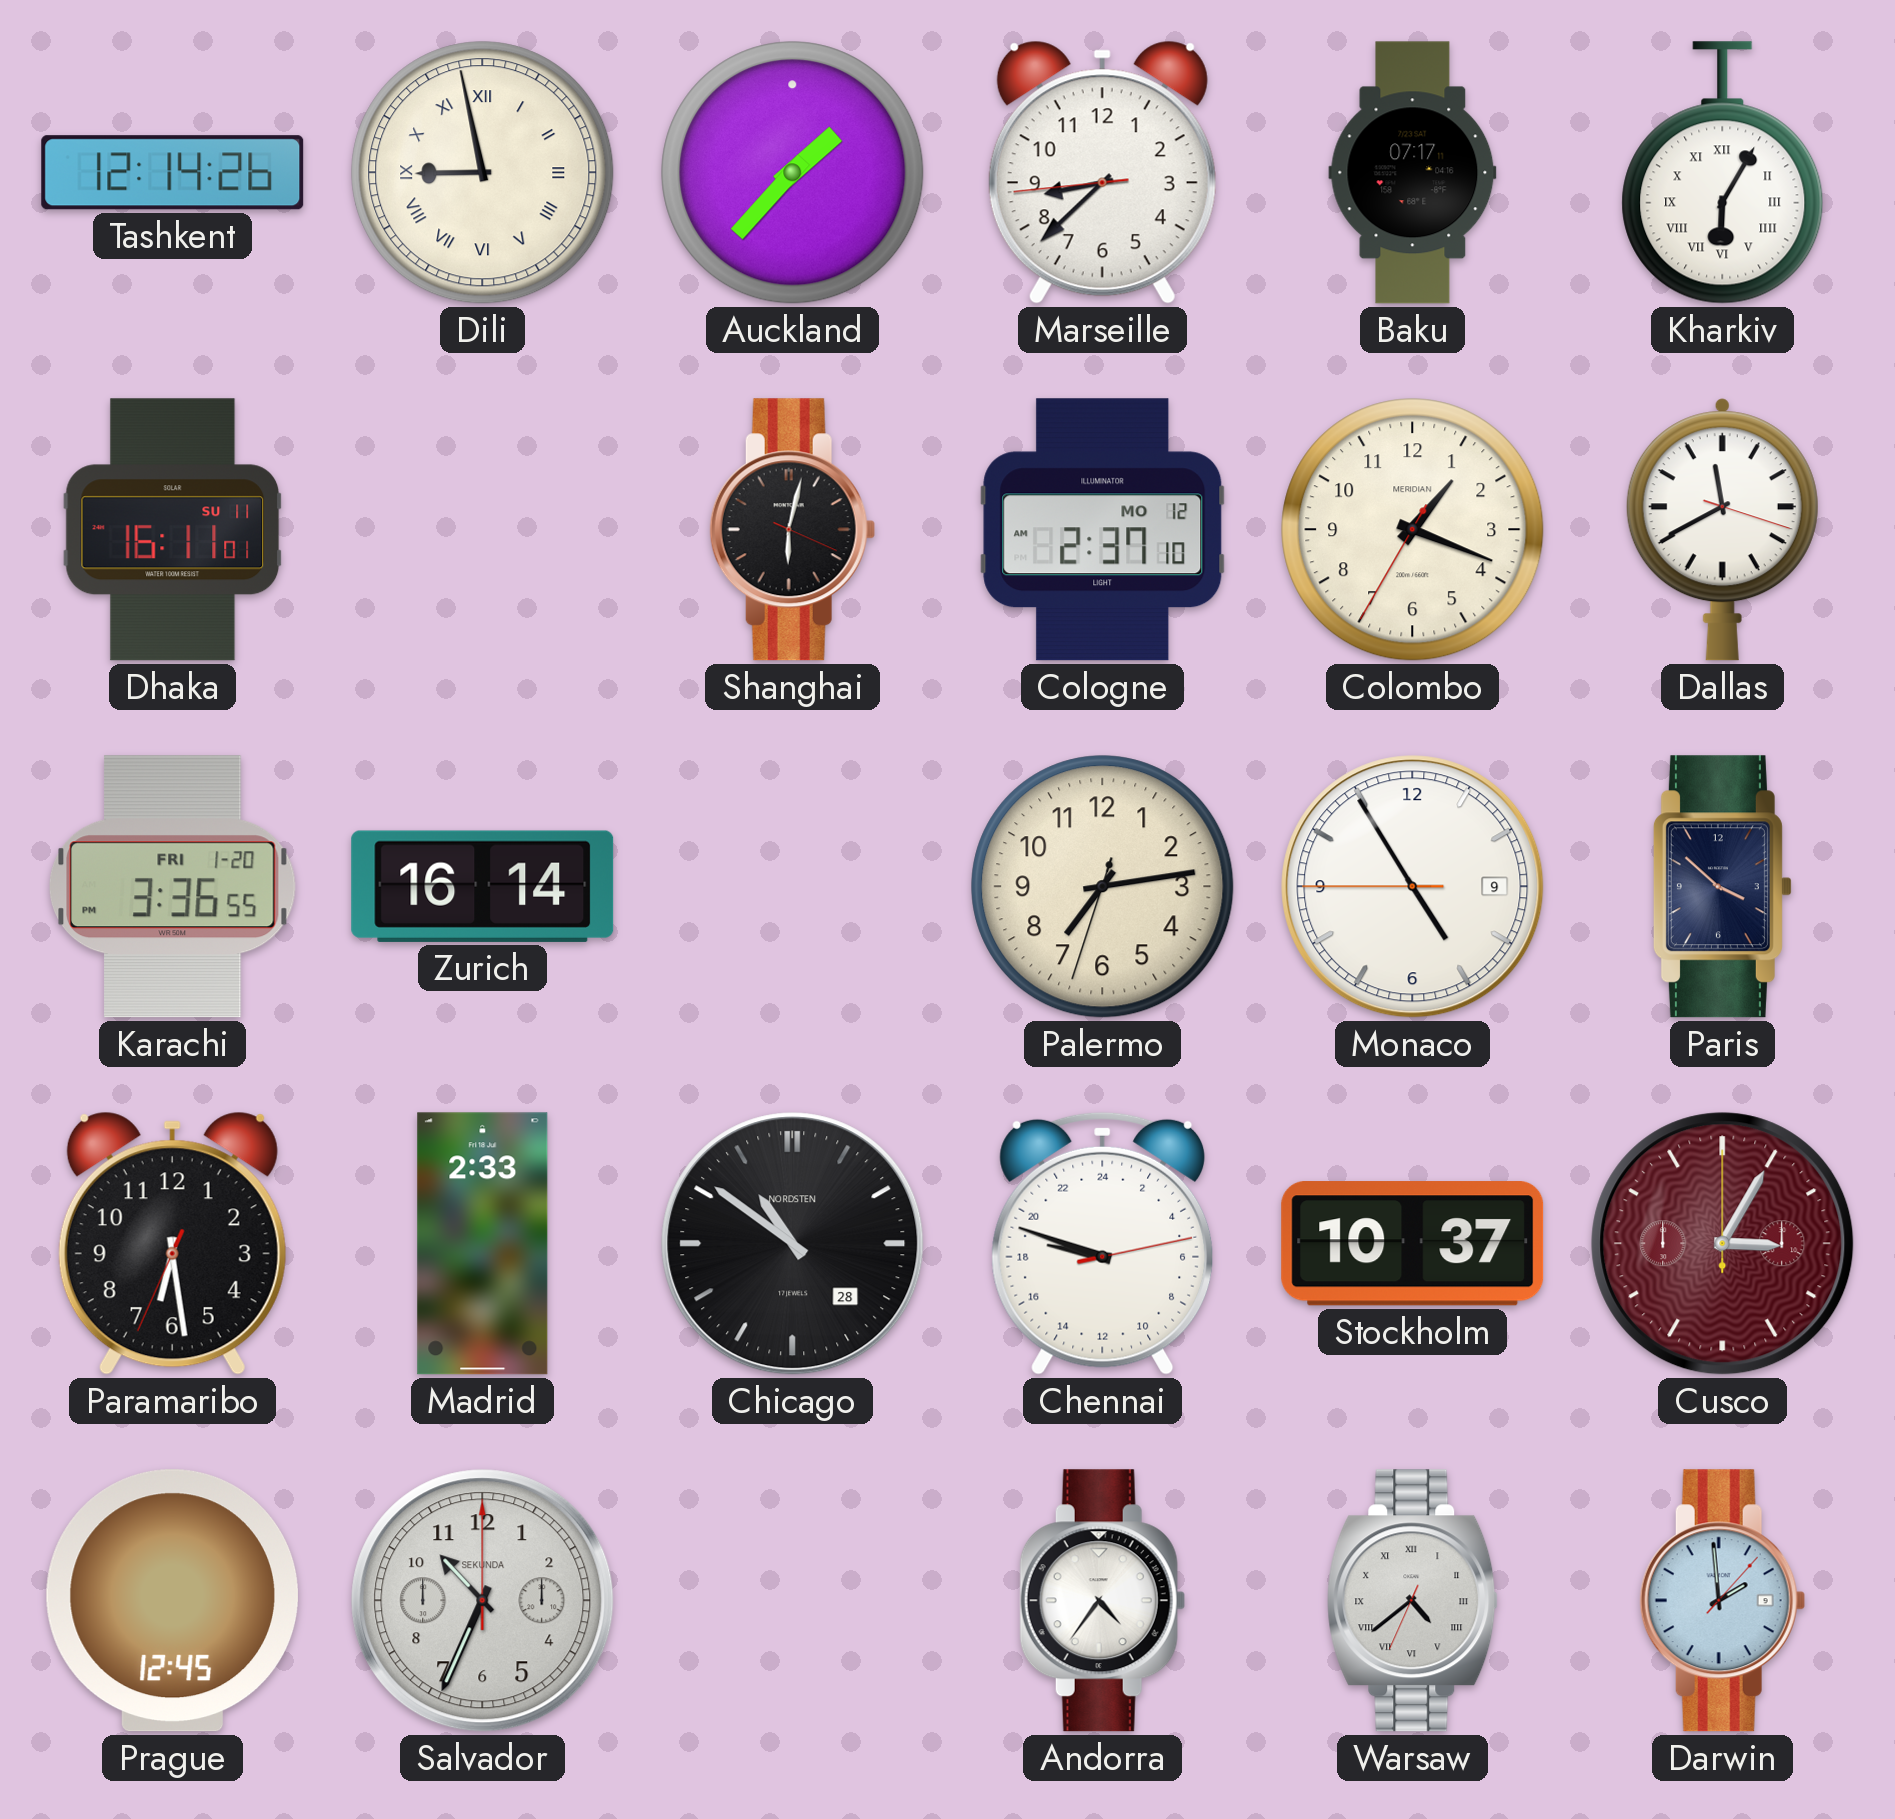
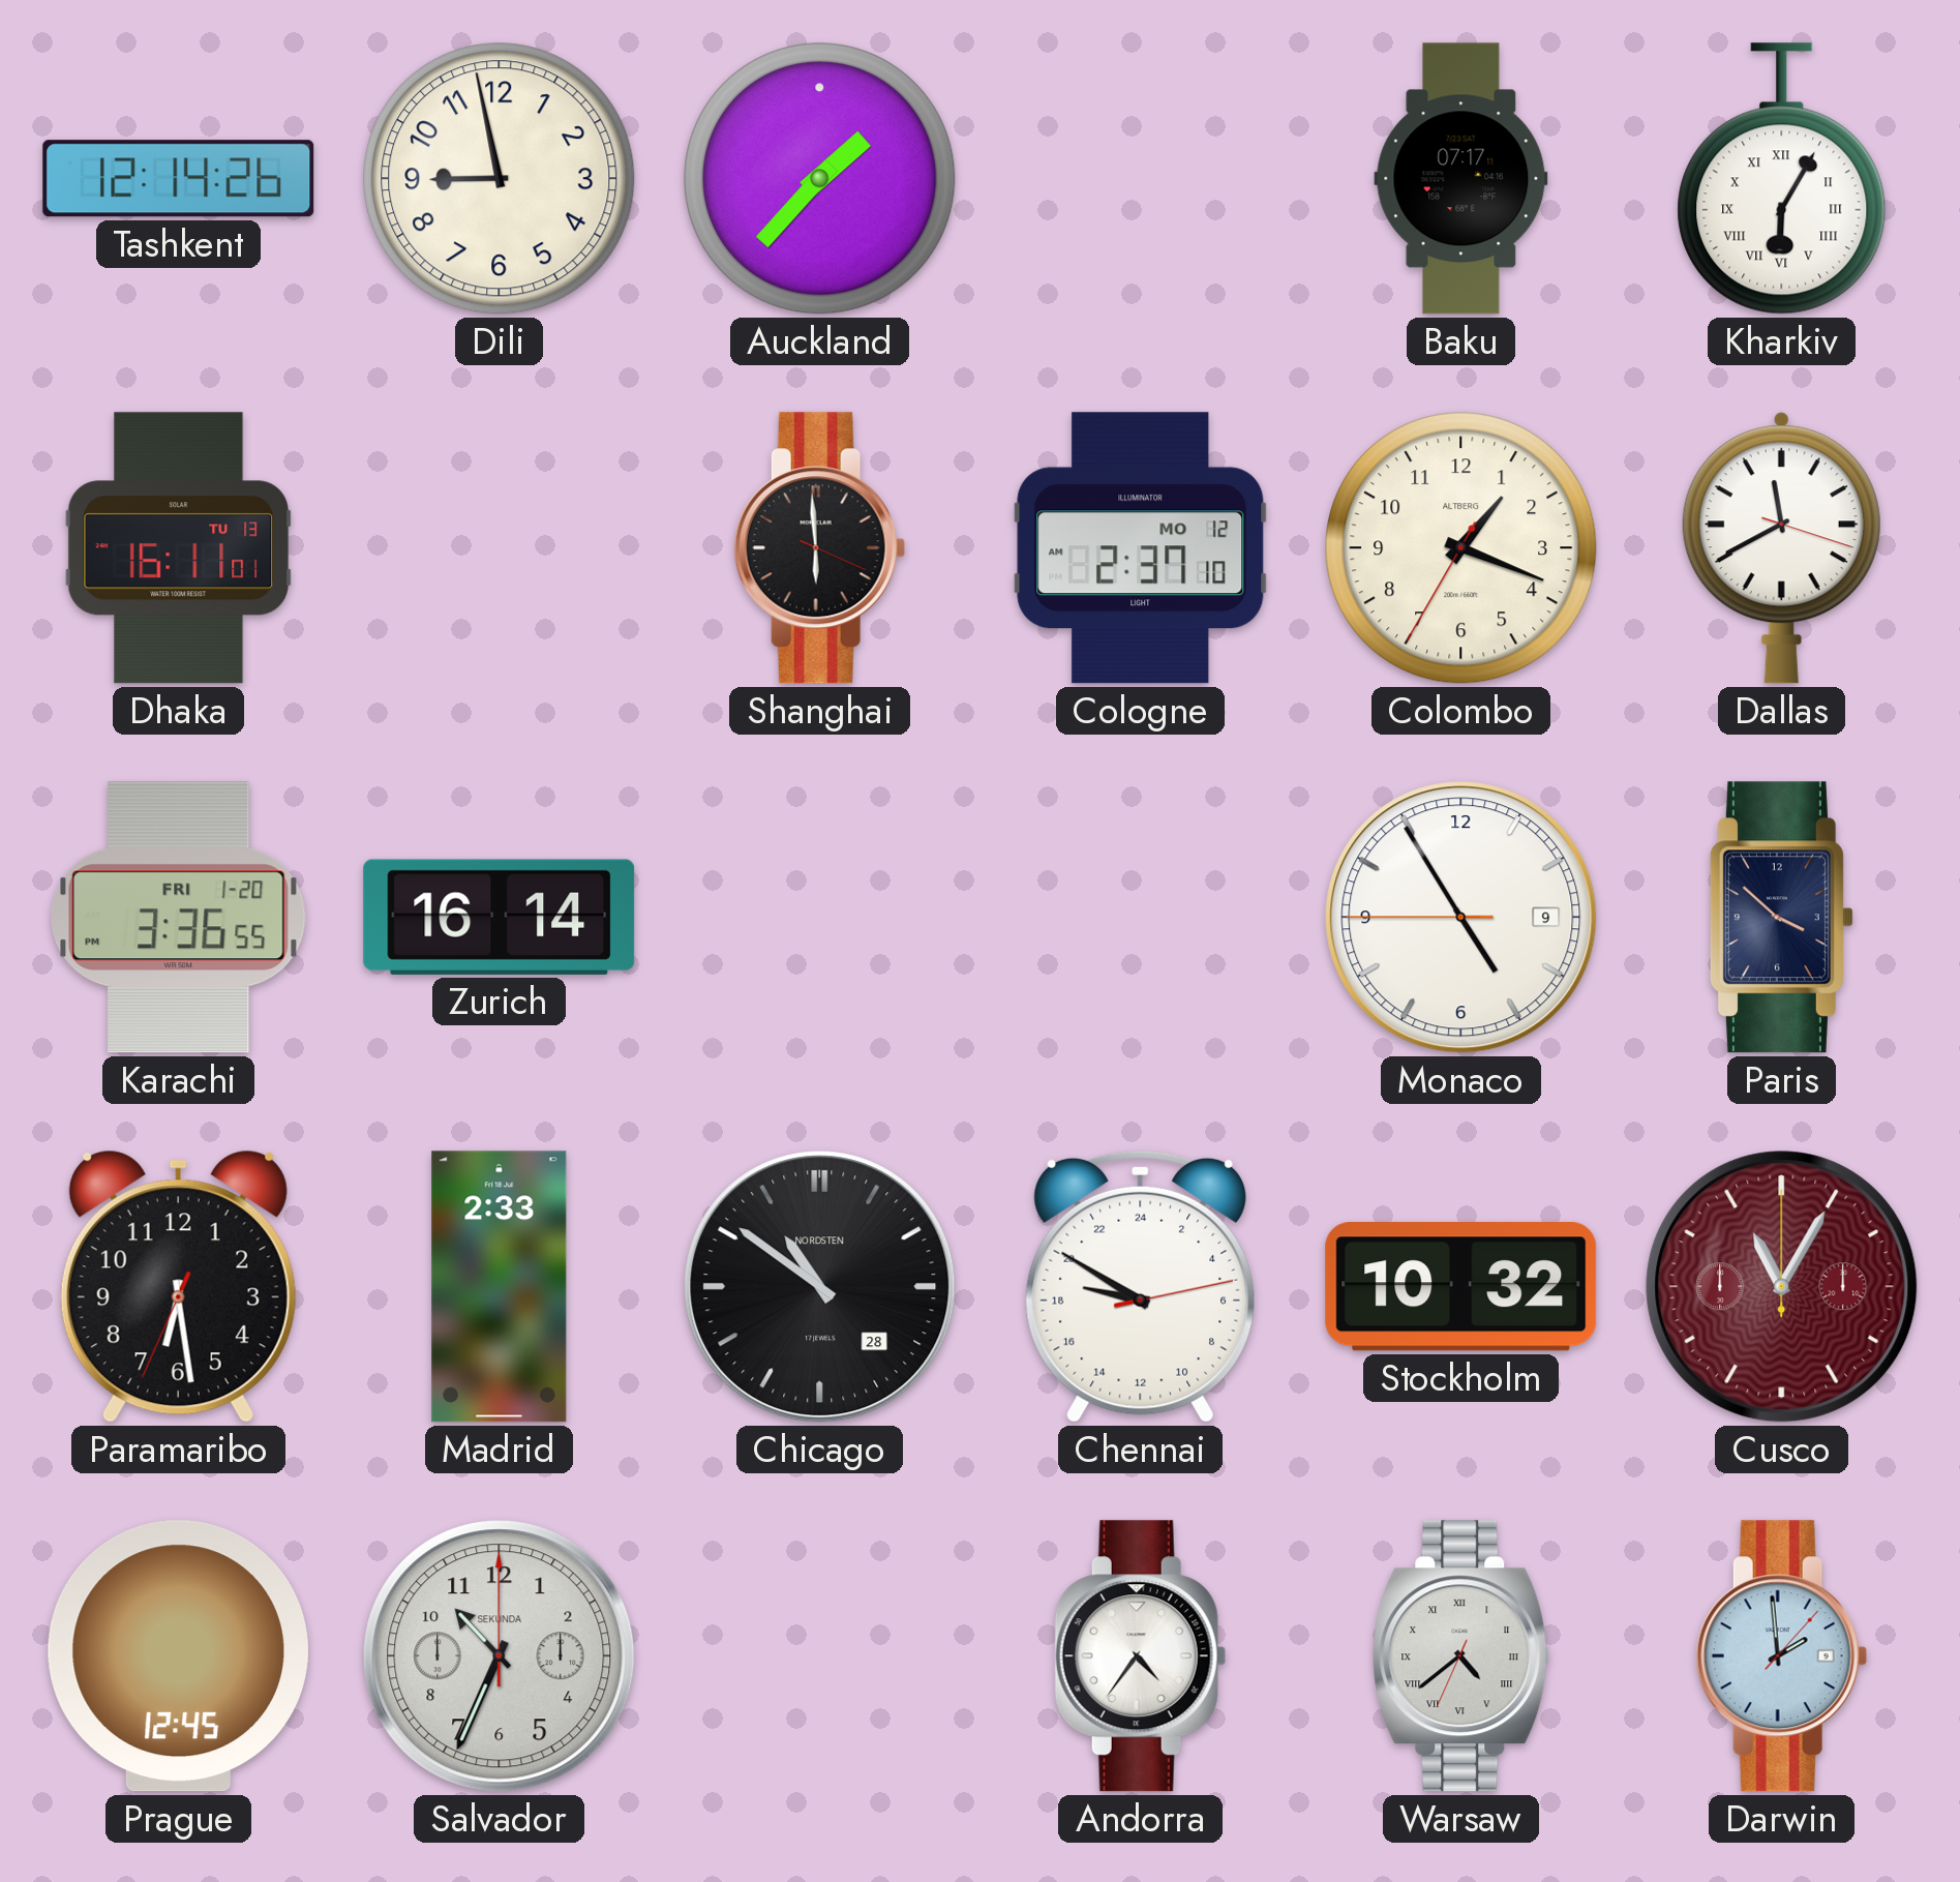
Dili numerals: Roman -> Arabic
Marseille: 8:37 -> none
Dhaka date: SU 11 -> TU 13
Shanghai: 6:02 -> 5:59
Colombo brand: MERIDIAN -> ALTBERG
Palermo: 7:13 -> none
Chennai: 18:48 -> 18:50
Stockholm: 10:37 -> 10:32
Cusco: 3:05 -> 11:05
